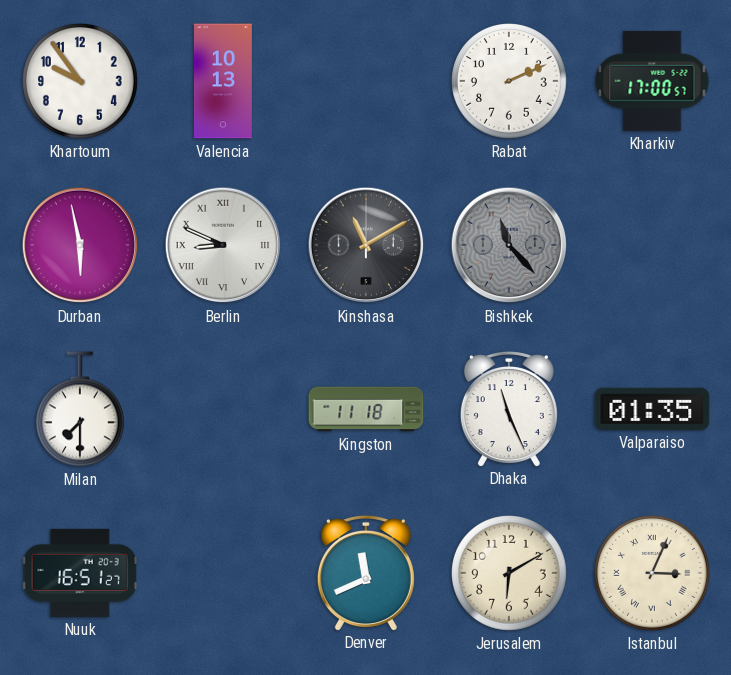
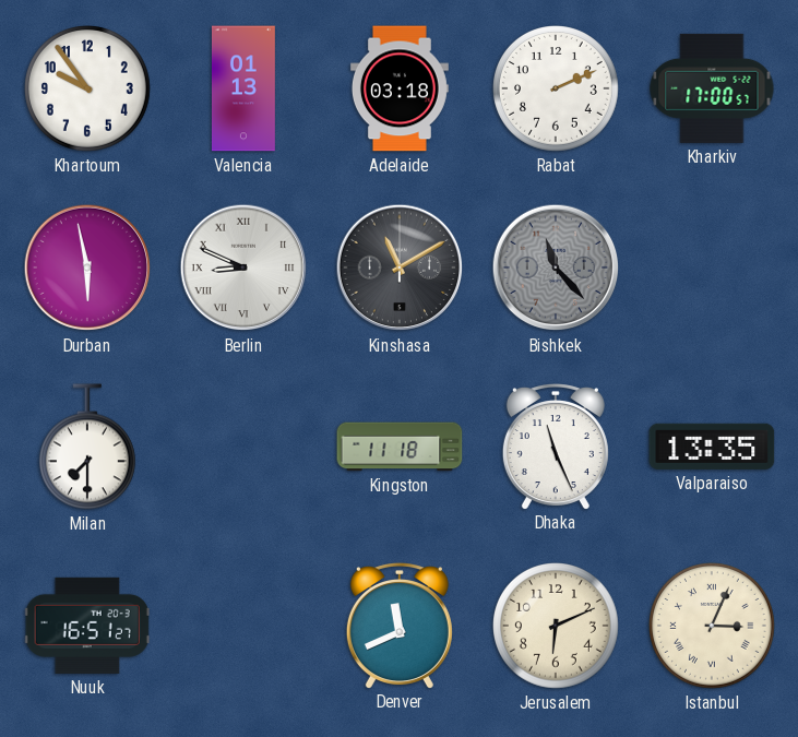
Valencia: 10:13 -> 01:13
Adelaide: none -> 03:18
Valparaiso: 01:35 -> 13:35
Jerusalem: 6:10 -> 6:11
